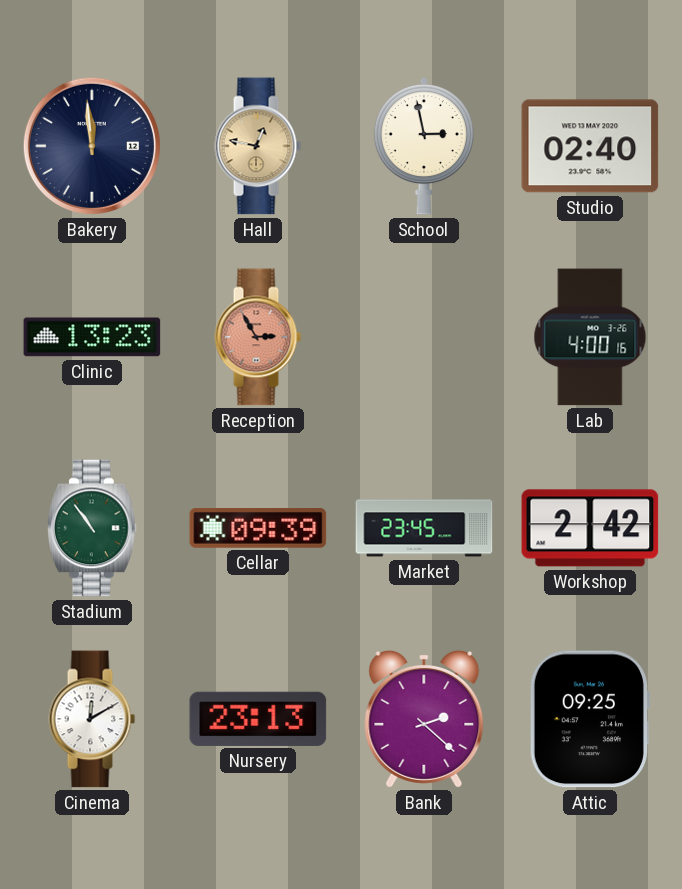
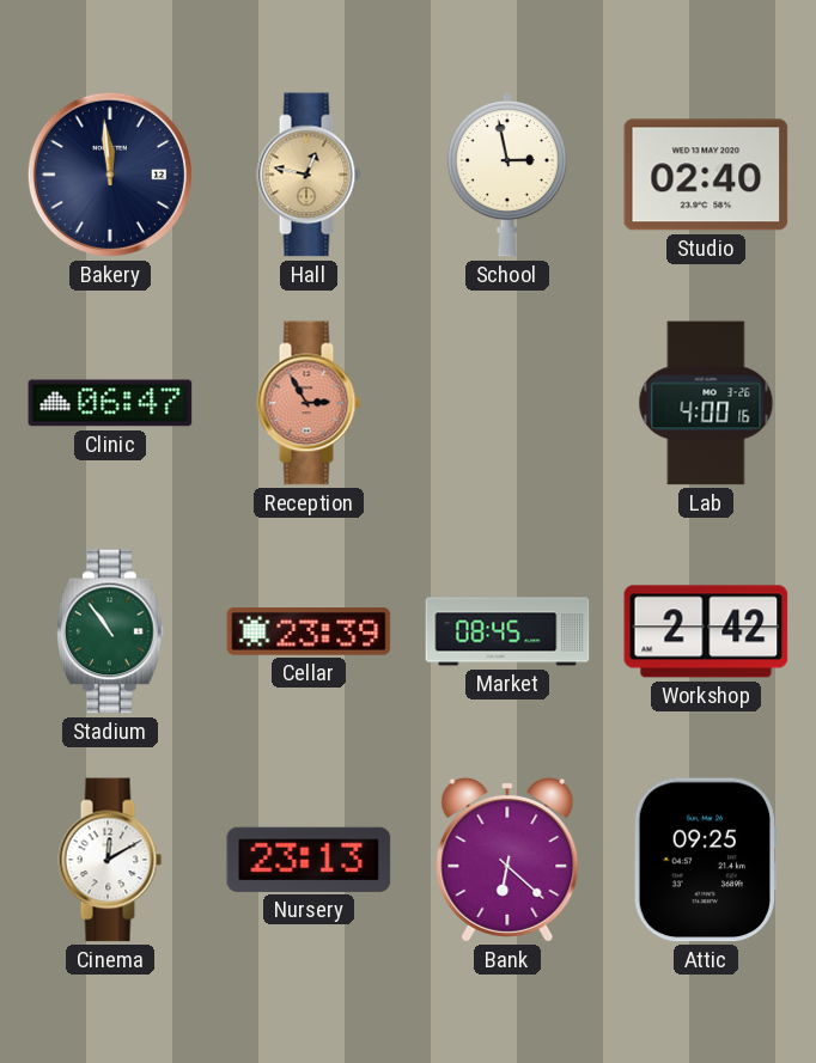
Clinic: 13:23 -> 06:47
Cellar: 09:39 -> 23:39
Market: 23:45 -> 08:45
Bank: 2:22 -> 6:22
